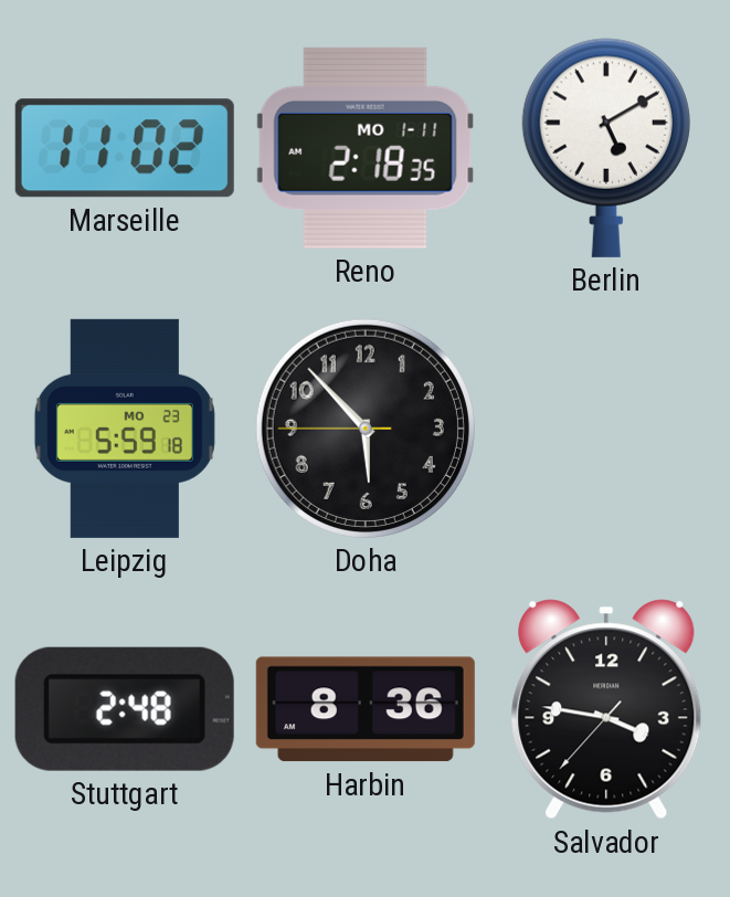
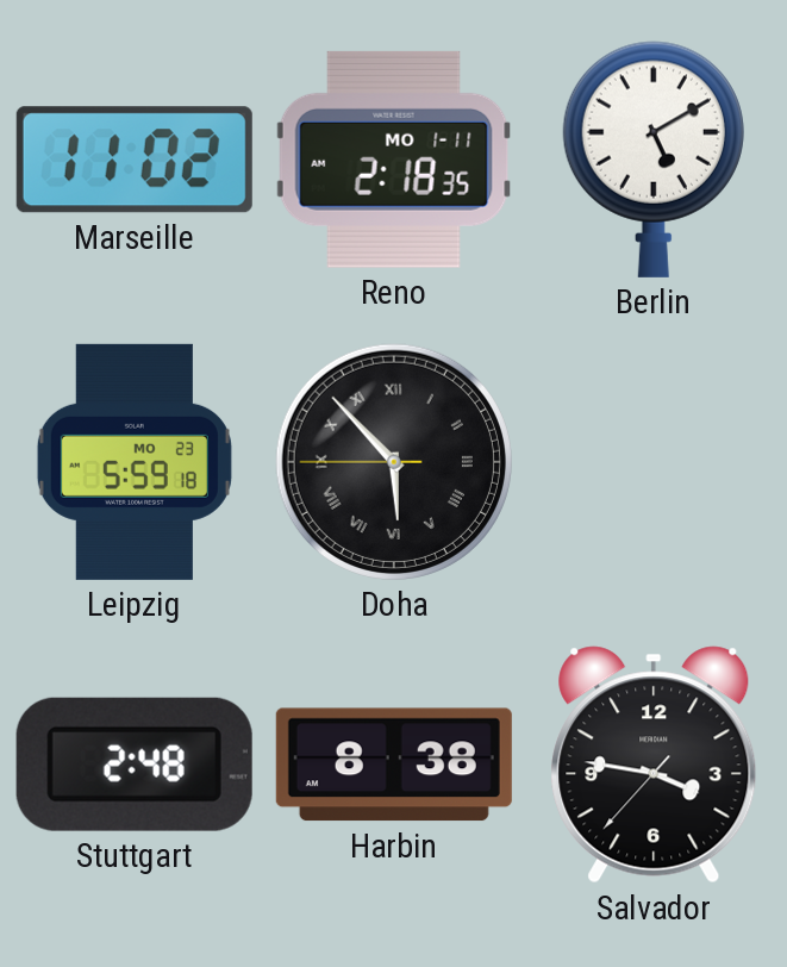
Doha numerals: Arabic -> Roman
Harbin: 8:36 -> 8:38
